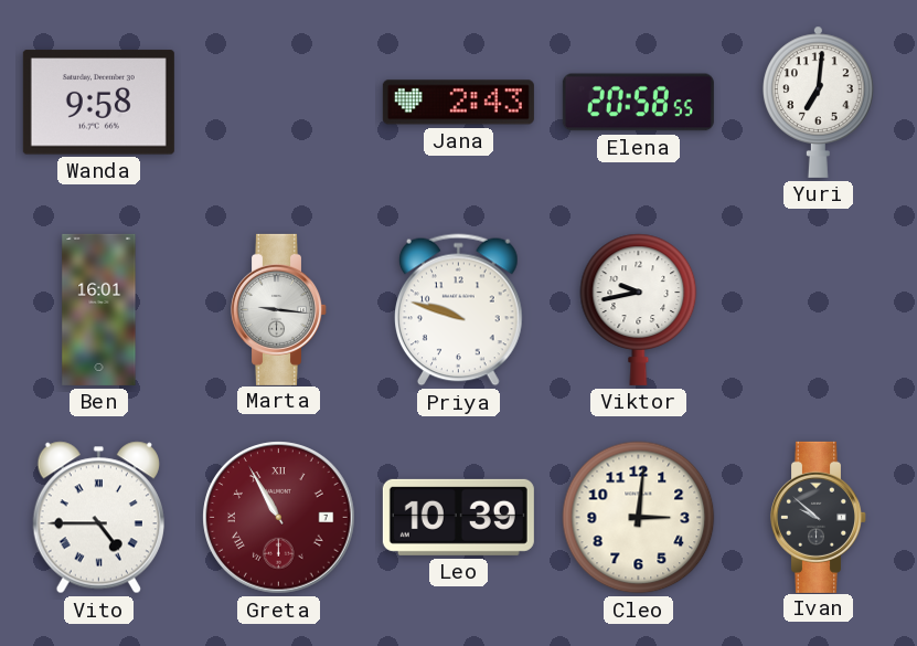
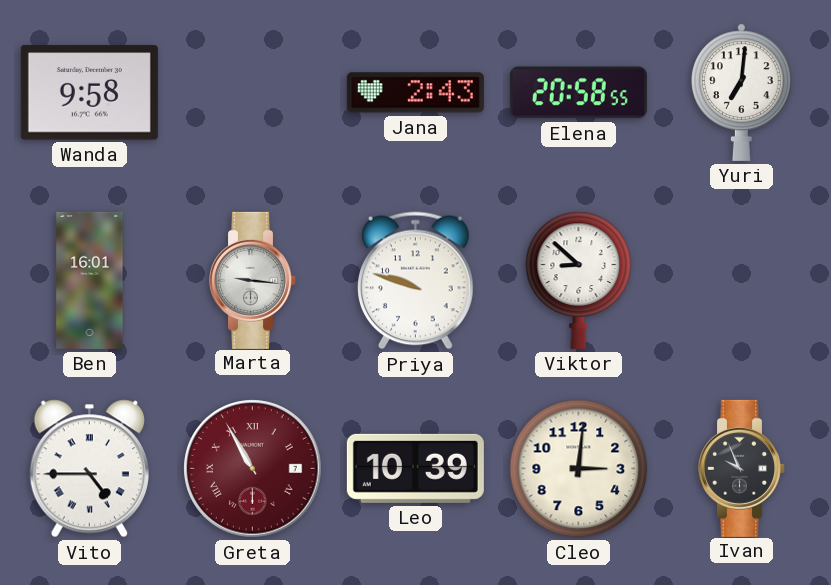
Viktor: 9:43 -> 8:52
Ivan: 9:52 -> 9:56
